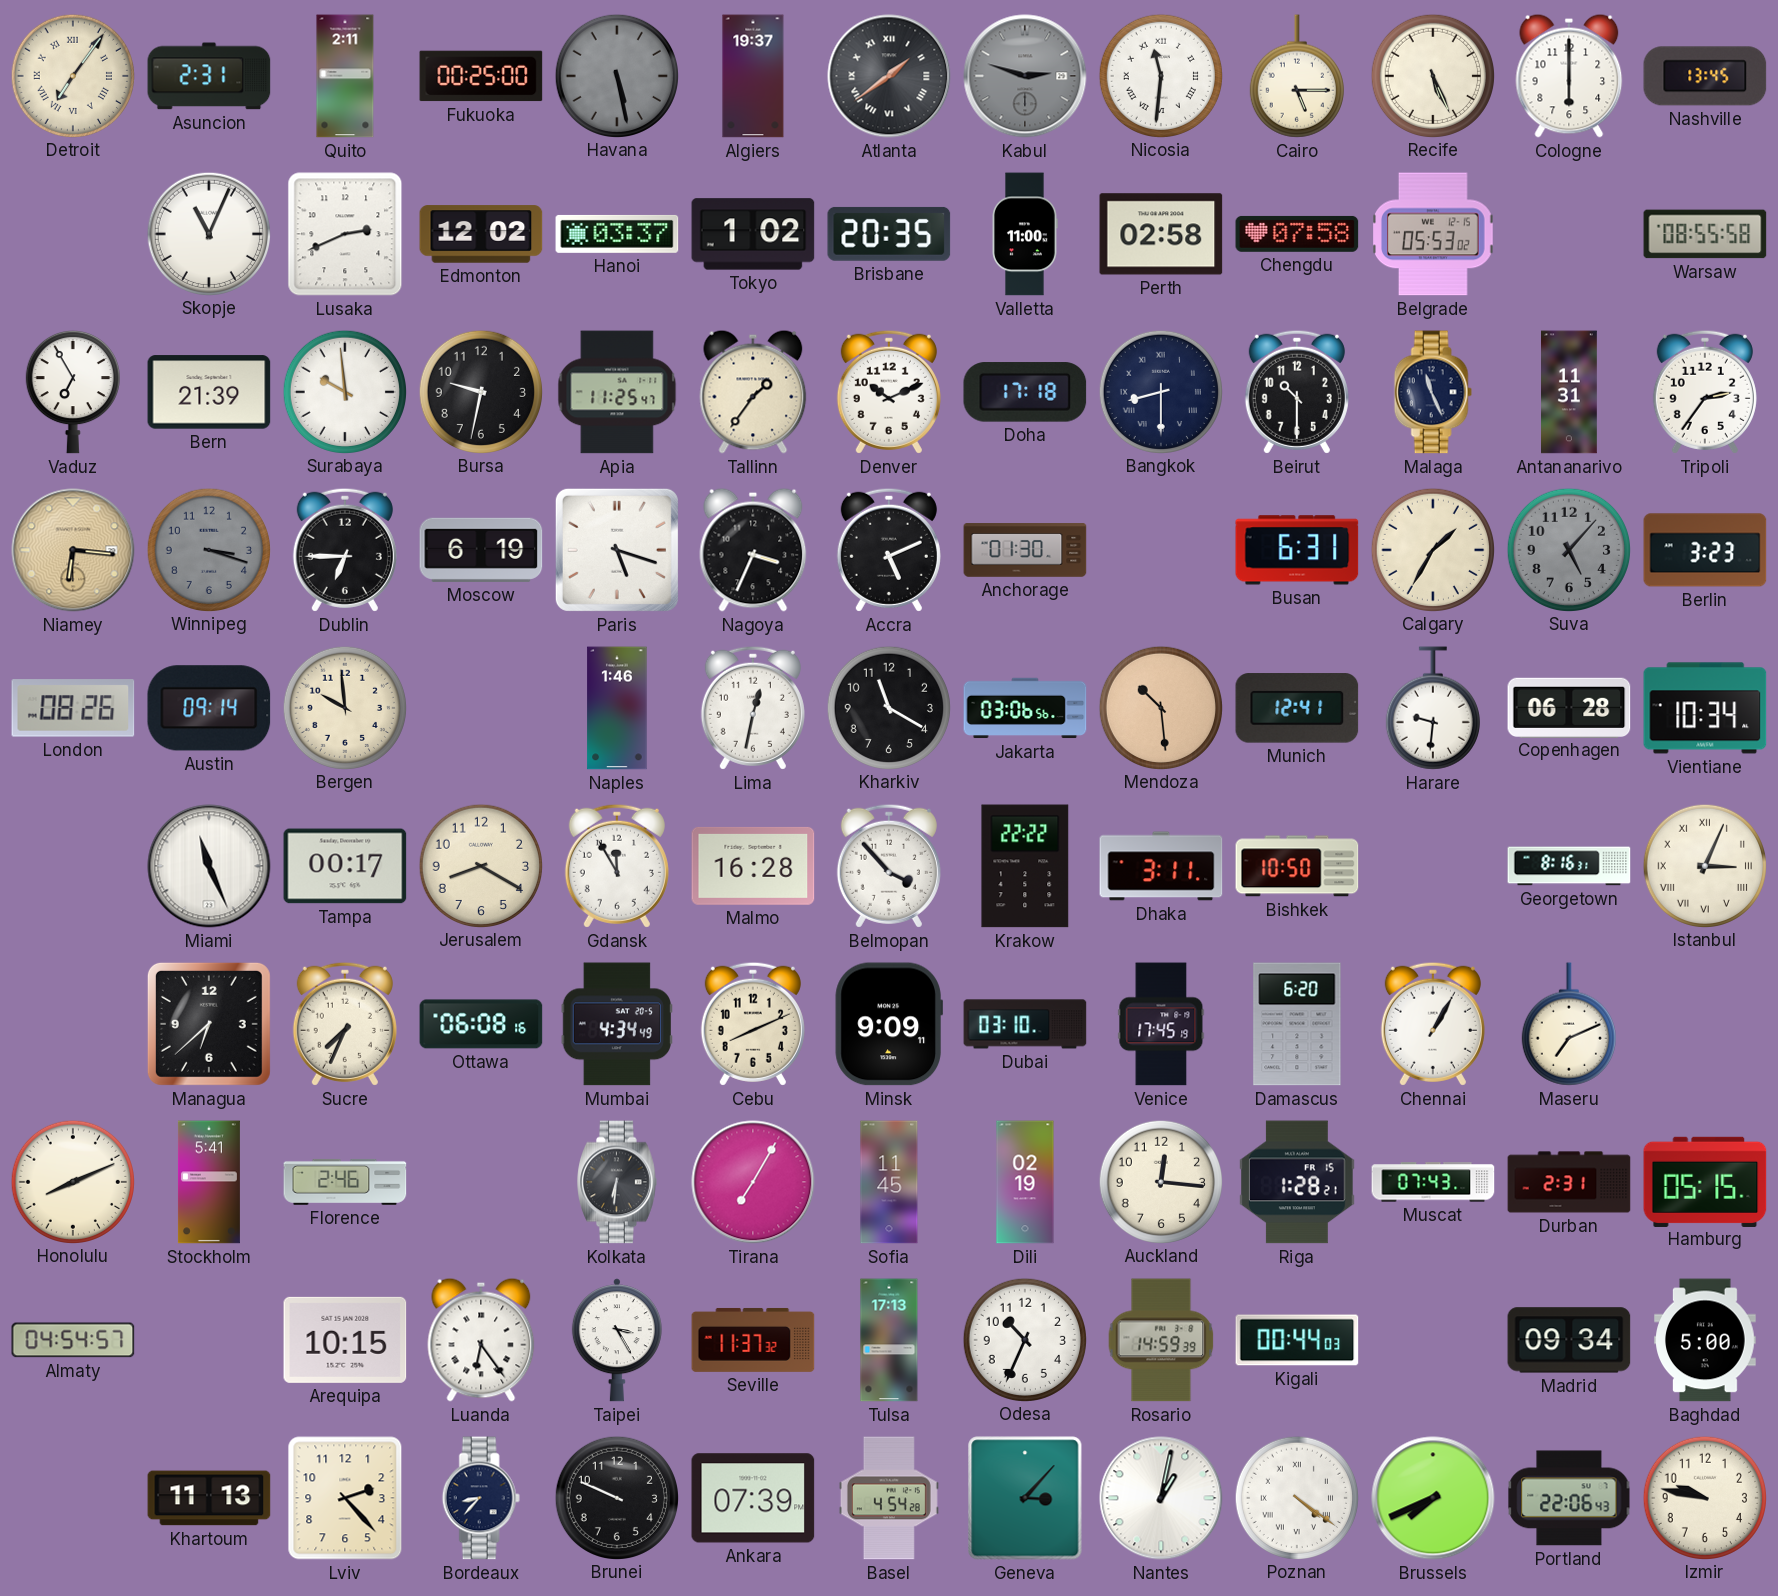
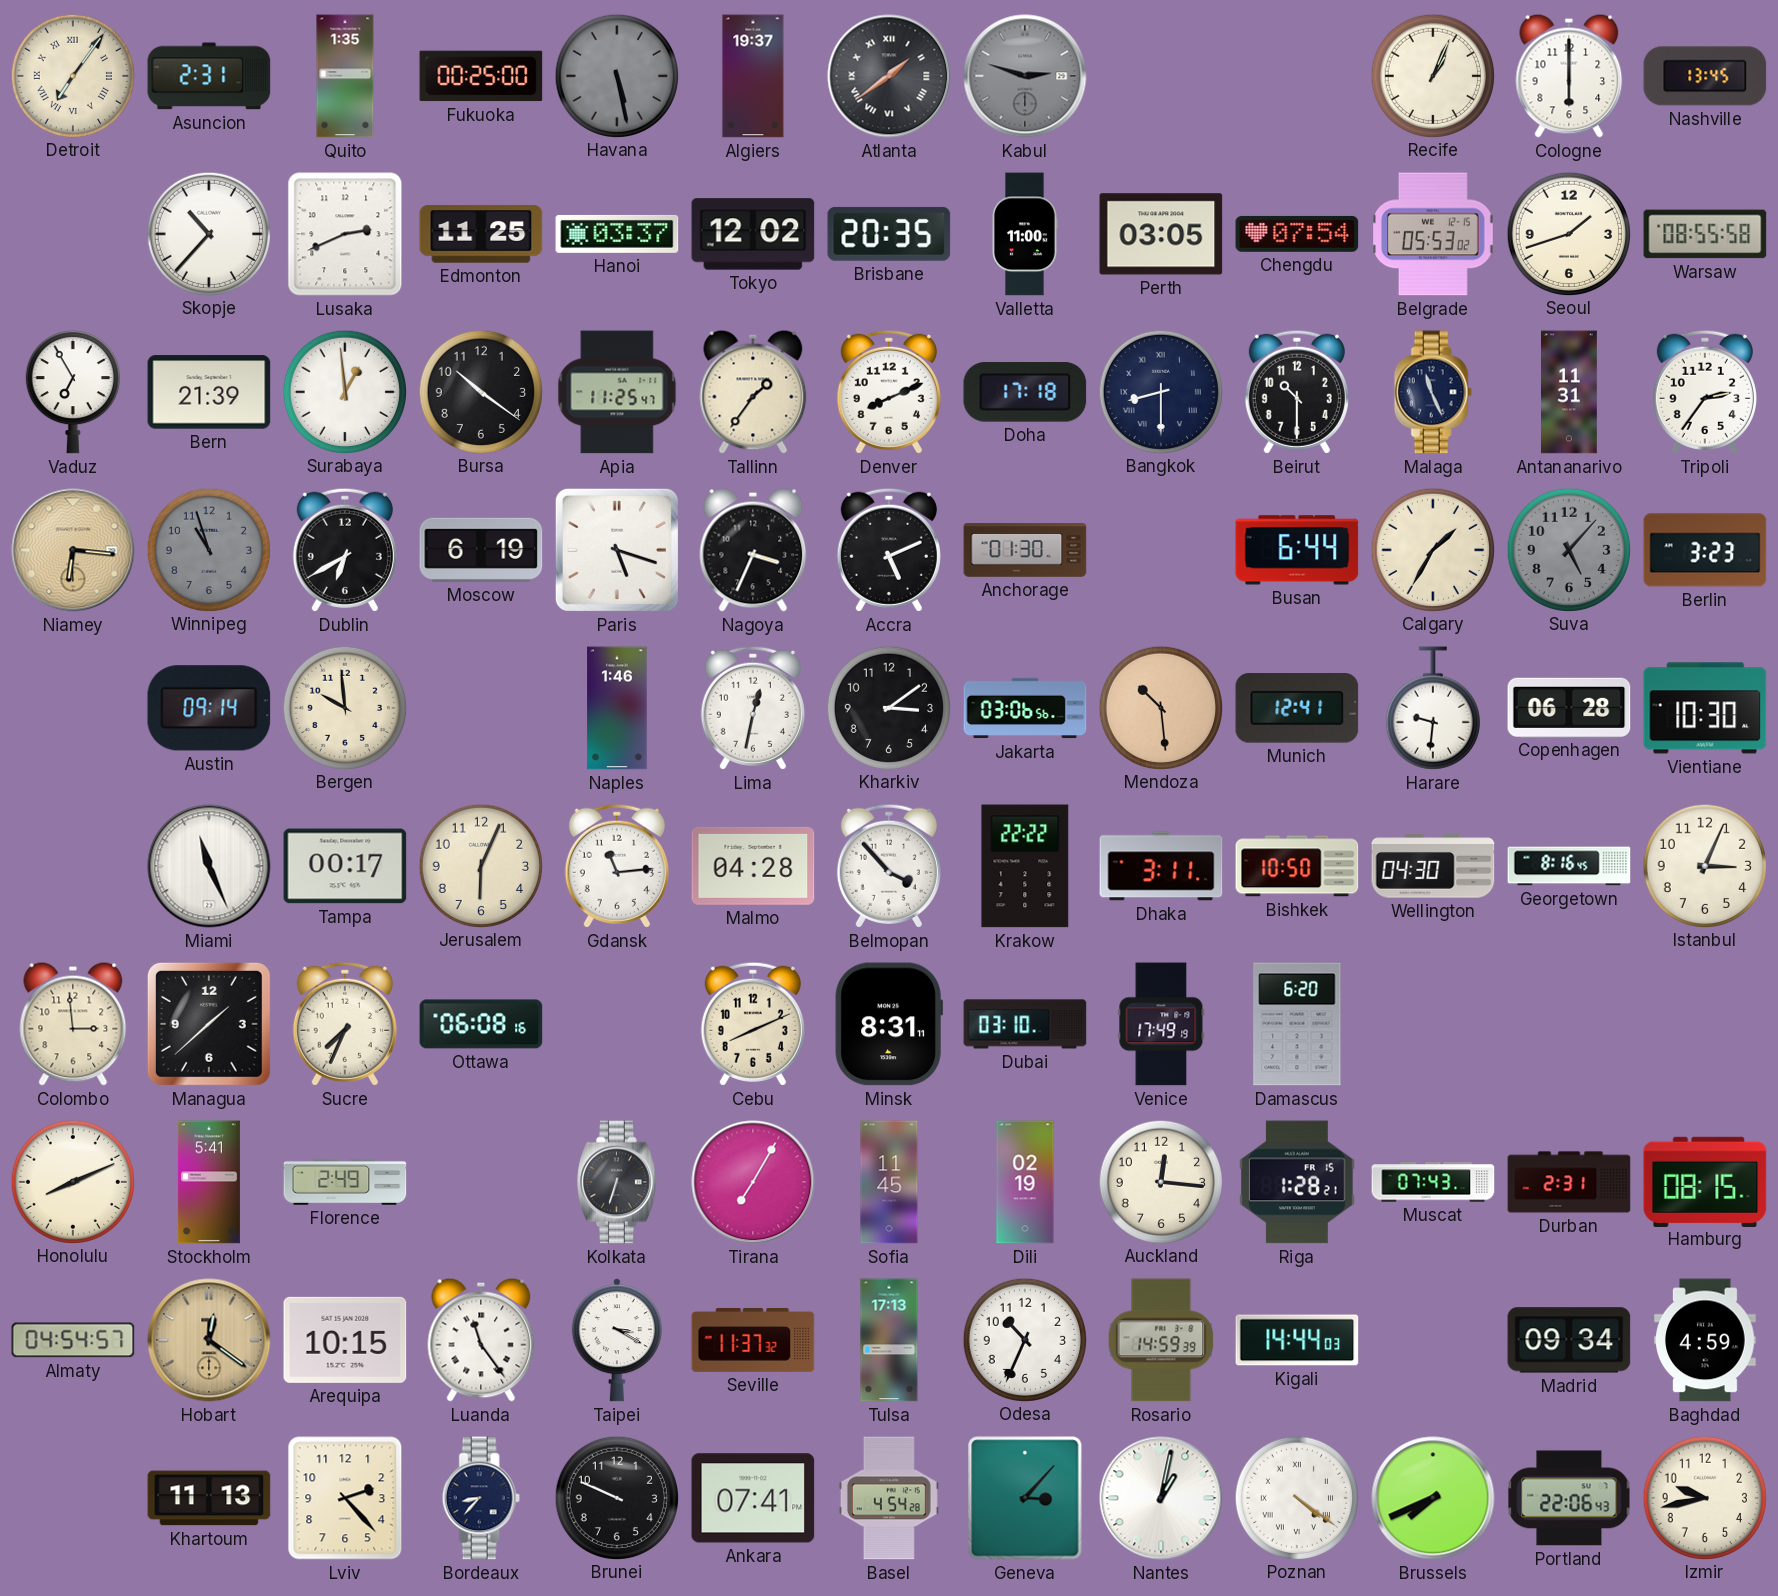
Quito: 2:11 -> 1:35
Nicosia: 11:31 -> none
Cairo: 5:15 -> none
Recife: 5:26 -> 1:04
Skopje: 11:04 -> 10:37
Edmonton: 12:02 -> 11:25
Tokyo: 1:02 -> 12:02
Perth: 02:58 -> 03:05
Chengdu: 07:58 -> 07:54
Seoul: none -> 1:42
Surabaya: 9:59 -> 12:59
Bursa: 9:32 -> 10:21
Denver: 10:11 -> 8:11
Winnipeg: 3:18 -> 10:57
Dublin: 6:45 -> 6:40
Busan: 6:31 -> 6:44
London: 08:26 -> none
Kharkiv: 11:20 -> 3:09
Vientiane: 10:34 -> 10:30
Jerusalem: 8:20 -> 6:04
Gdansk: 11:55 -> 11:14
Malmo: 16:28 -> 04:28
Wellington: none -> 04:30
Georgetown: 8:16:31 -> 8:16:45
Istanbul numerals: Roman -> Arabic
Colombo: none -> 2:59
Managua: 6:38 -> 1:38
Mumbai: 4:34 -> none
Minsk: 9:09 -> 8:31
Venice: 17:45 -> 17:49
Chennai: 1:05 -> none
Maseru: 7:11 -> none
Florence: 2:46 -> 2:49
Kolkata: 6:31 -> 6:33
Hamburg: 05:15 -> 08:15
Hobart: none -> 12:21
Luanda: 6:24 -> 11:24
Taipei: 3:25 -> 3:20
Kigali: 00:44 -> 14:44
Baghdad: 5:00 -> 4:59
Ankara: 07:39 -> 07:41
Izmir: 9:47 -> 9:43
